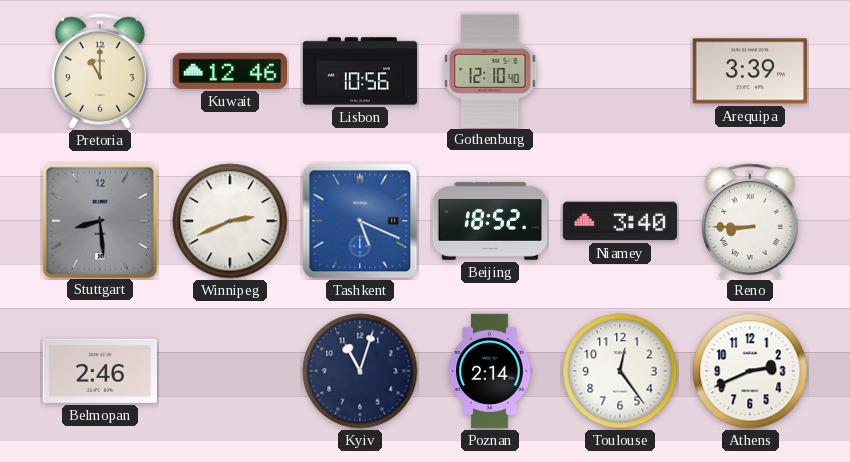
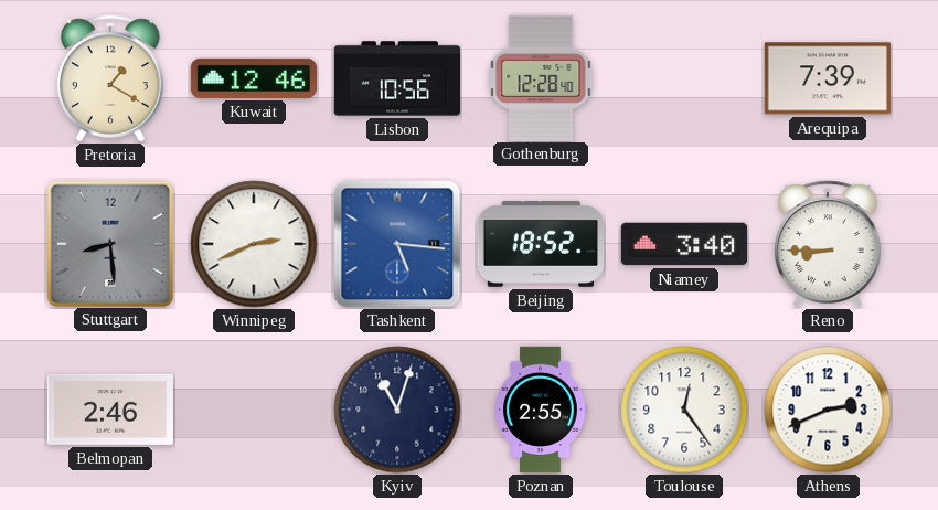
Pretoria: 11:00 -> 1:20
Gothenburg: 12:10 -> 12:28
Arequipa: 3:39 -> 7:39
Tashkent: 5:19 -> 5:16
Poznan: 2:14 -> 2:55
